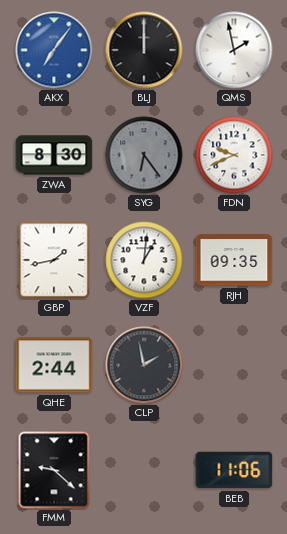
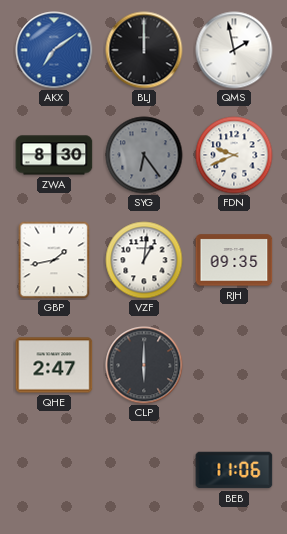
AKX: 7:06 -> 7:09
QHE: 2:44 -> 2:47
CLP: 1:58 -> 6:00
FMM: 9:22 -> none
